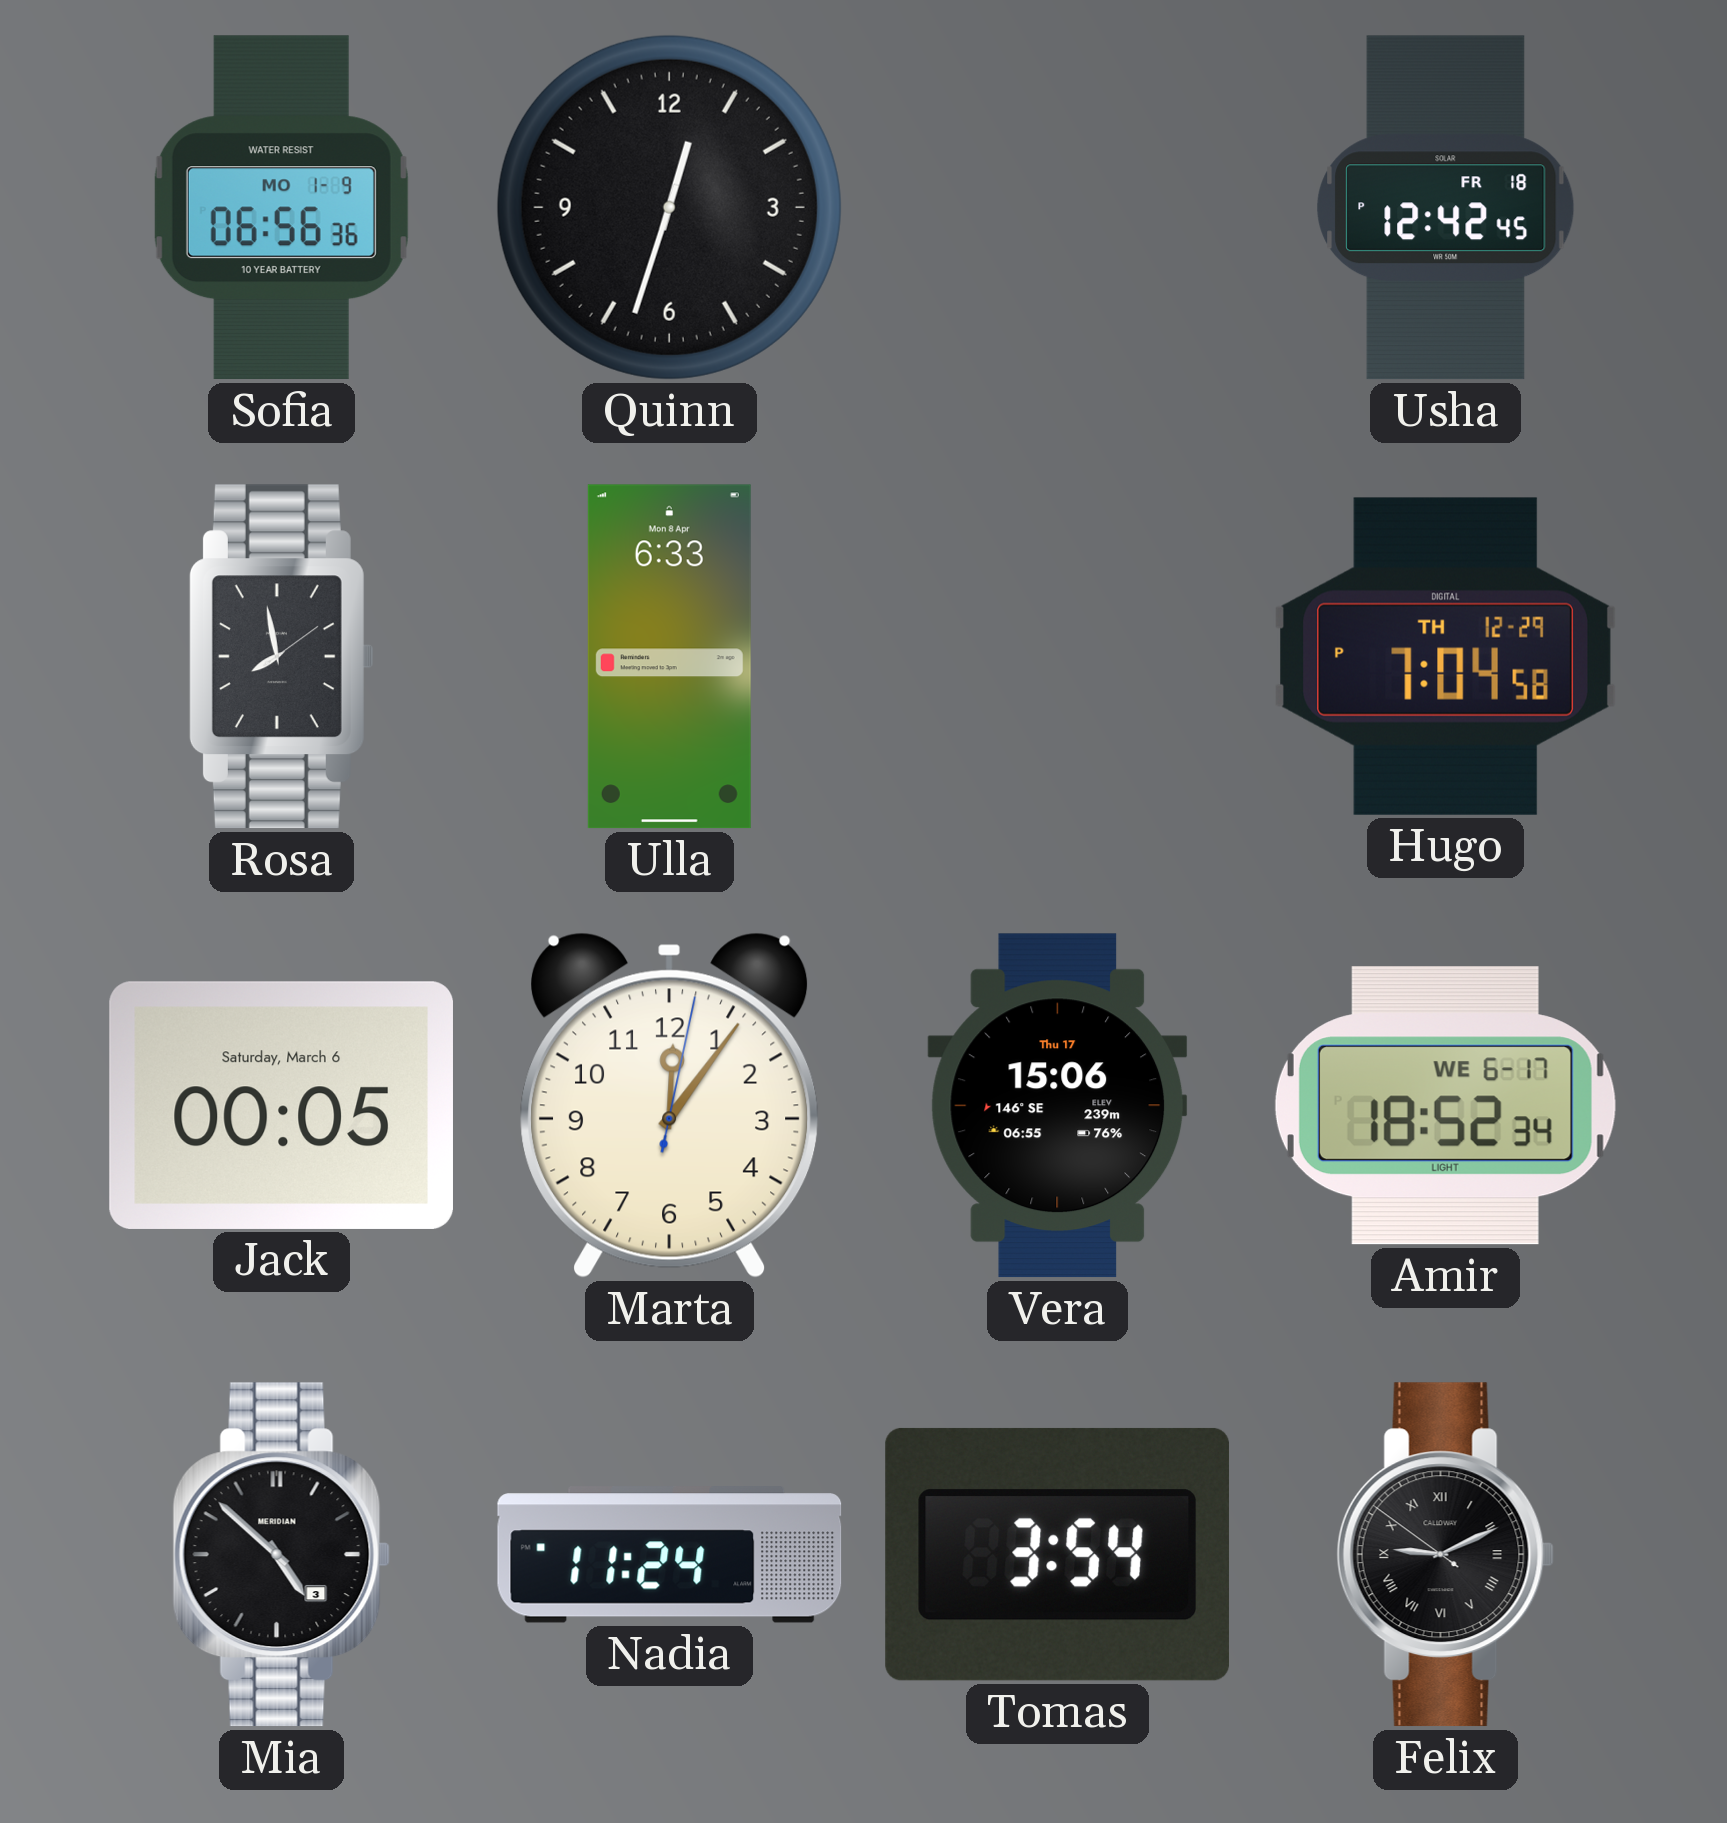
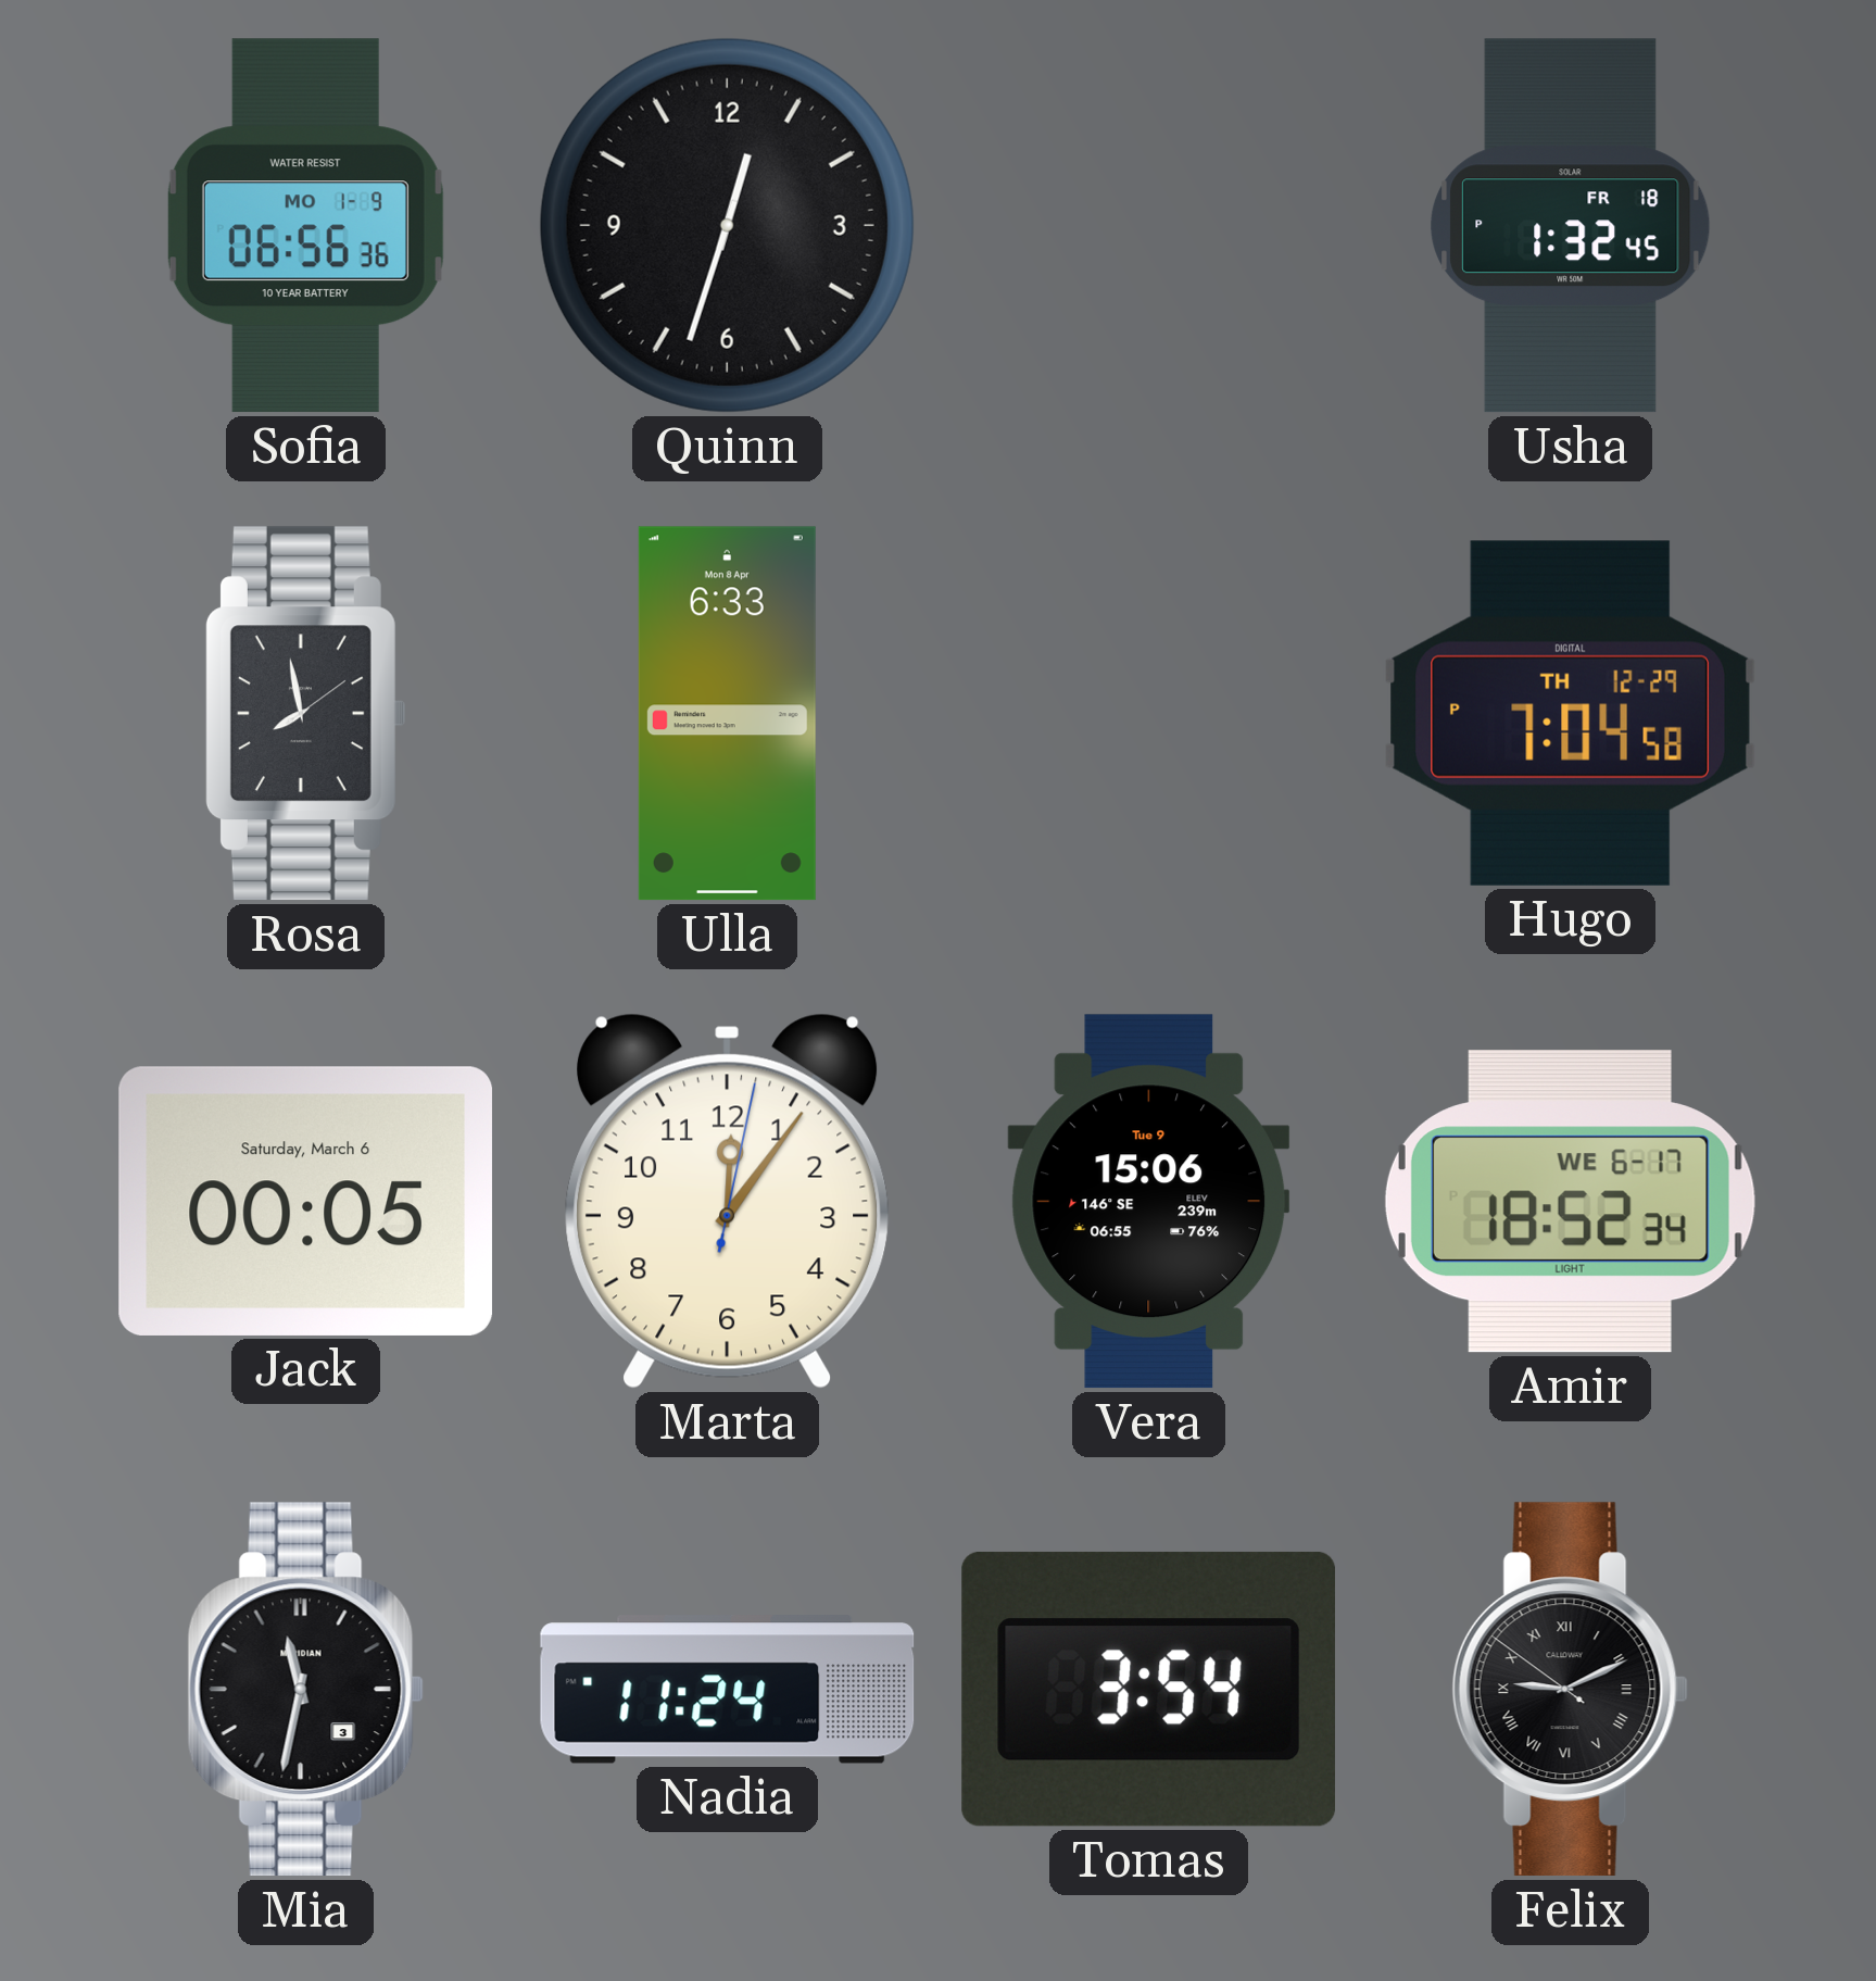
Usha: 12:42 -> 1:32
Vera date: Thu 17 -> Tue 9
Mia: 4:52 -> 11:32
